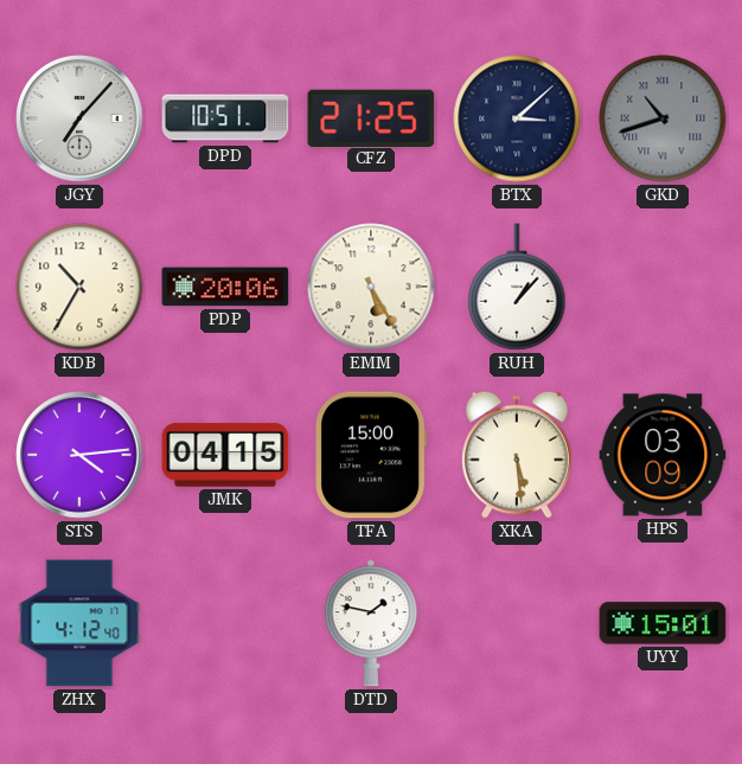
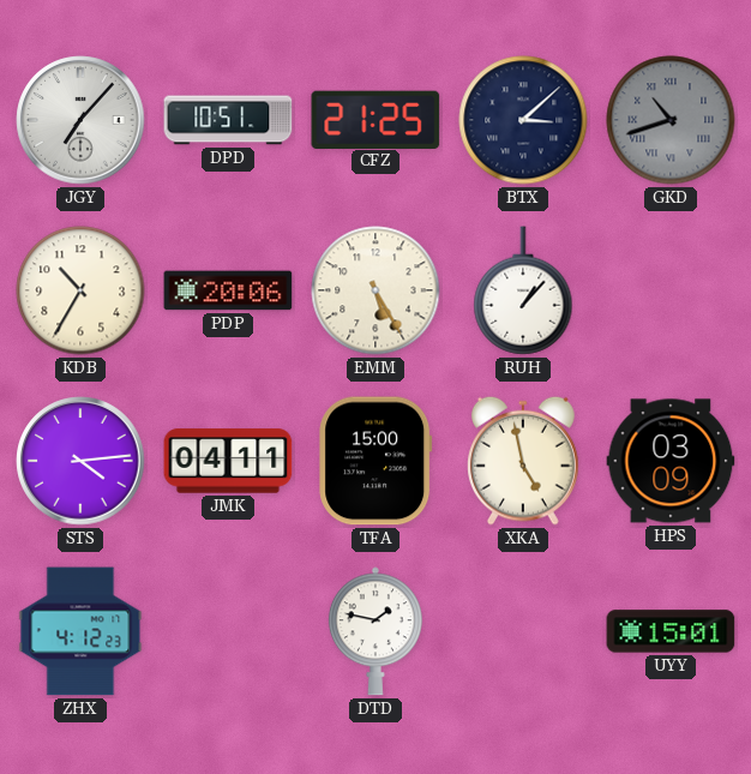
JMK: 04:15 -> 04:11
XKA: 5:29 -> 4:58
ZHX: 4:12:40 -> 4:12:23
